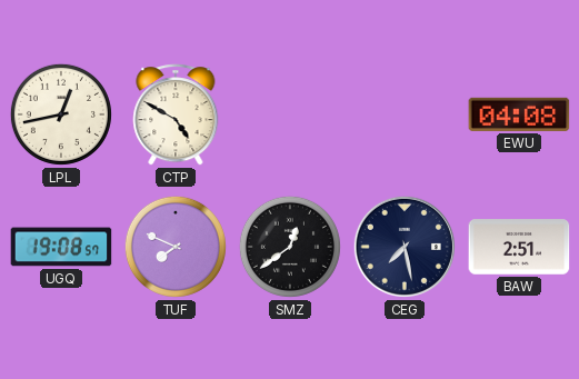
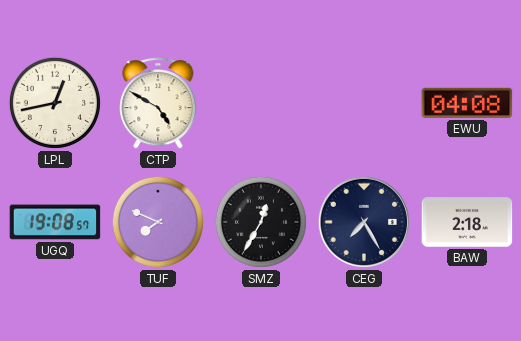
SMZ: 12:39 -> 12:35
CEG: 7:28 -> 7:25
BAW: 2:51 -> 2:18
